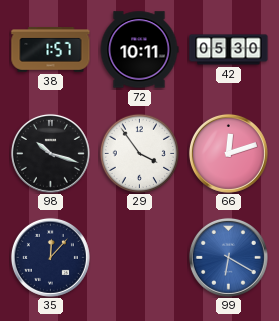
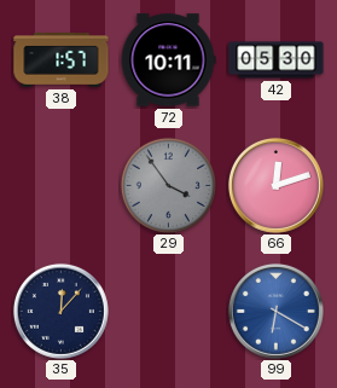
98: 10:18 -> none
29 dial: white -> grey
